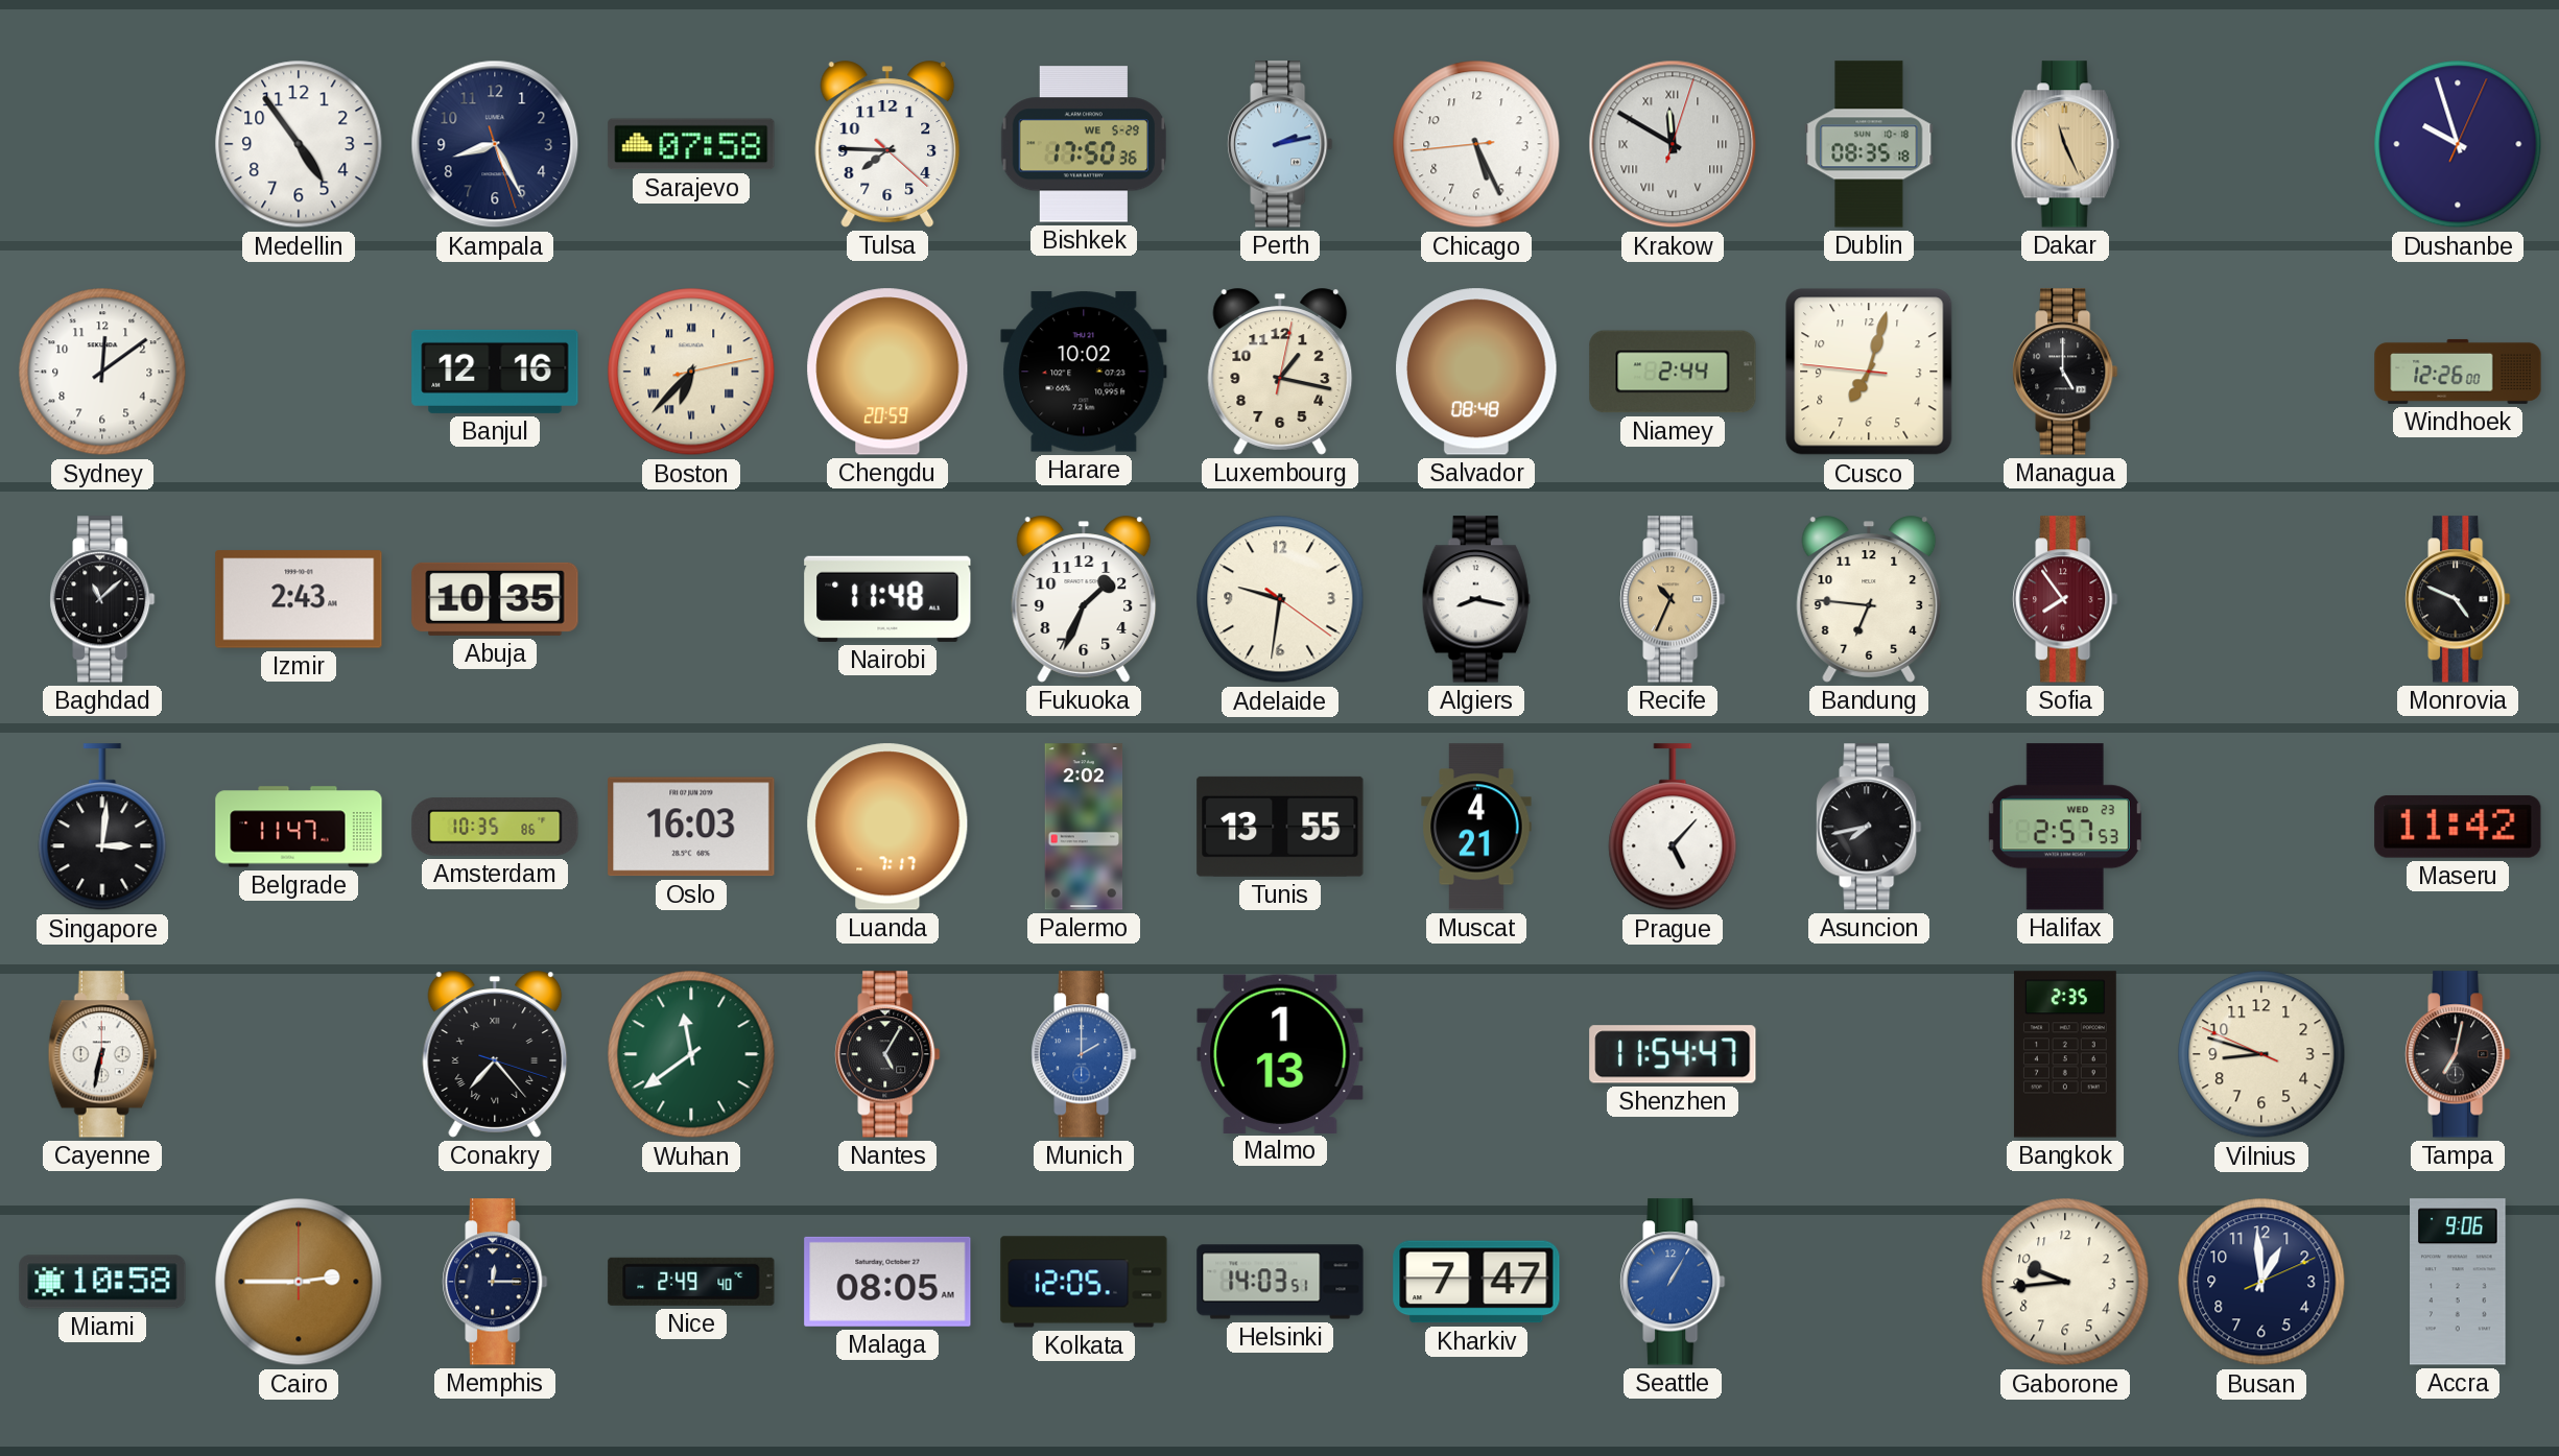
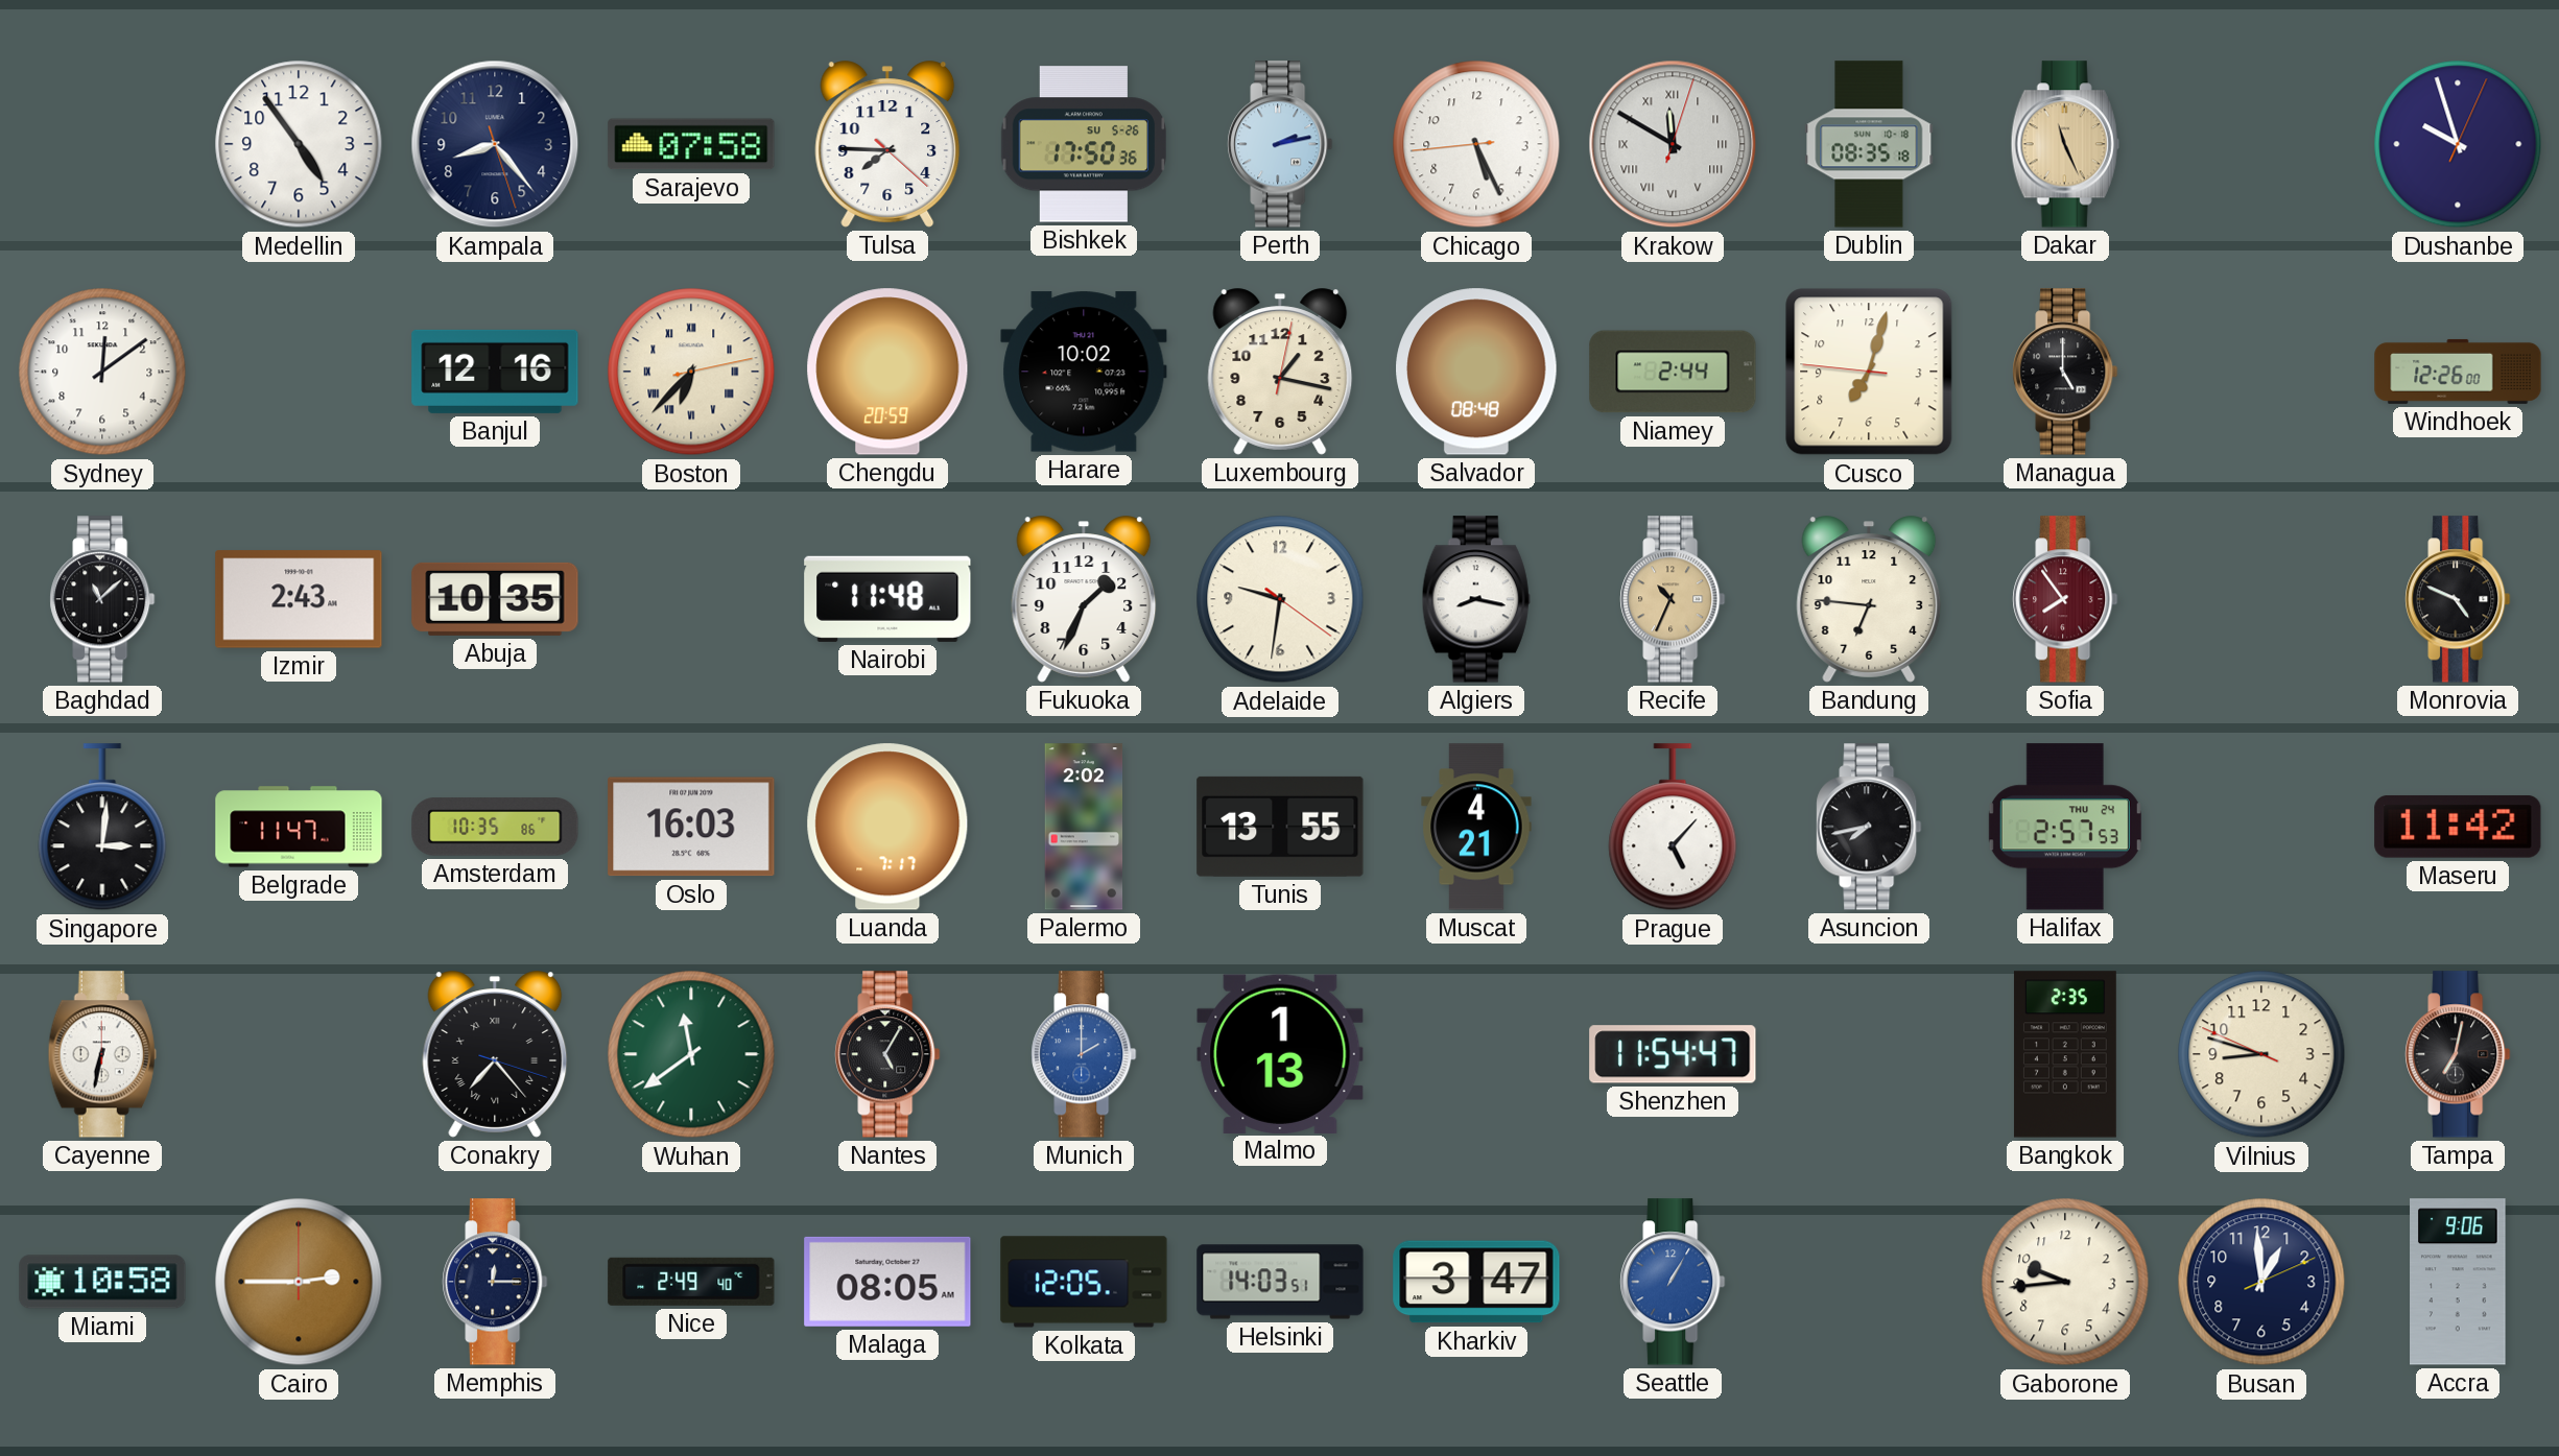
Kampala: 8:25 -> 8:23
Bishkek date: WE 5-29 -> SU 5-26
Halifax date: WED 23 -> THU 24
Kharkiv: 7:47 -> 3:47
